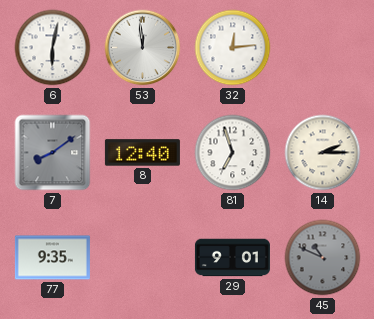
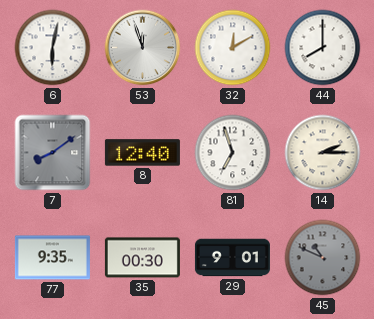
53: 11:59 -> 11:57
32: 12:14 -> 12:10
44: none -> 8:00
35: none -> 00:30
